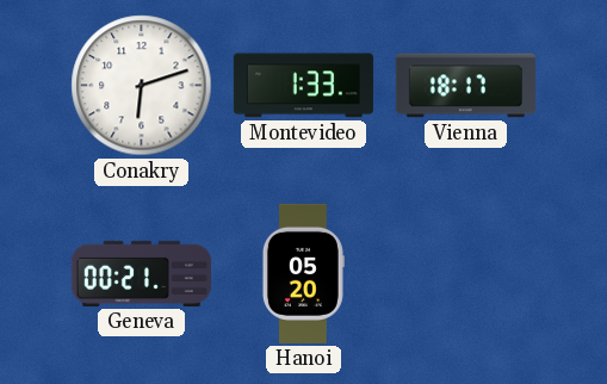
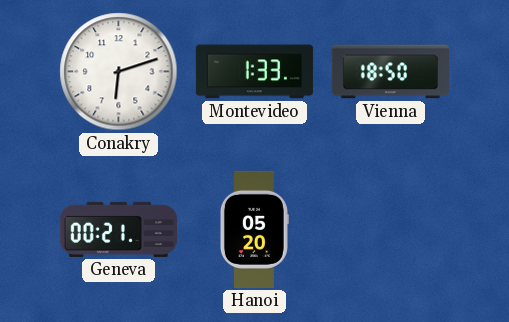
Vienna: 18:17 -> 18:50
